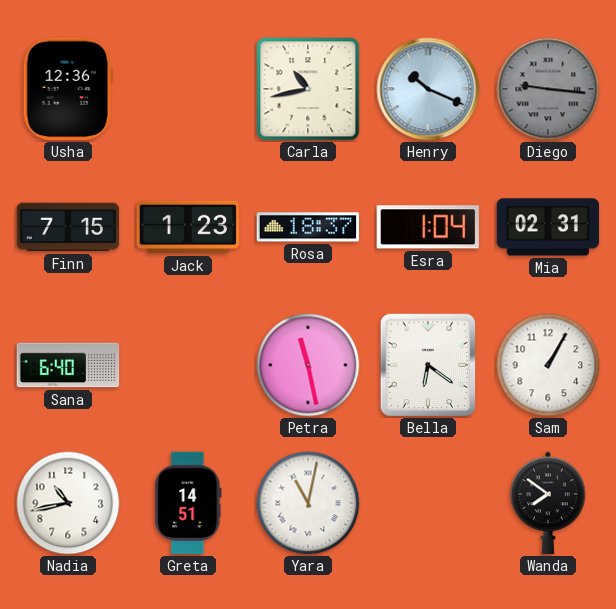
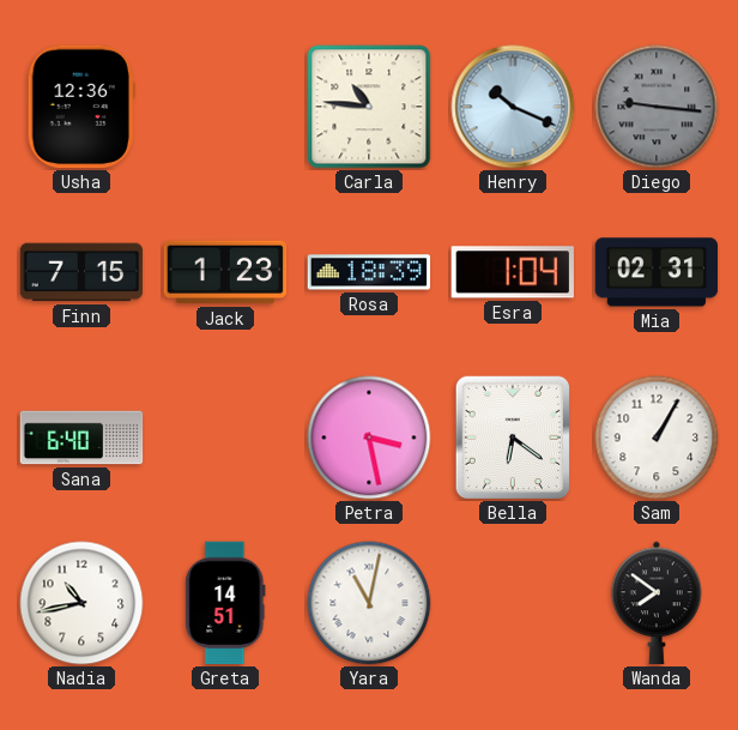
Carla: 10:43 -> 10:46
Rosa: 18:37 -> 18:39
Petra: 11:28 -> 3:28
